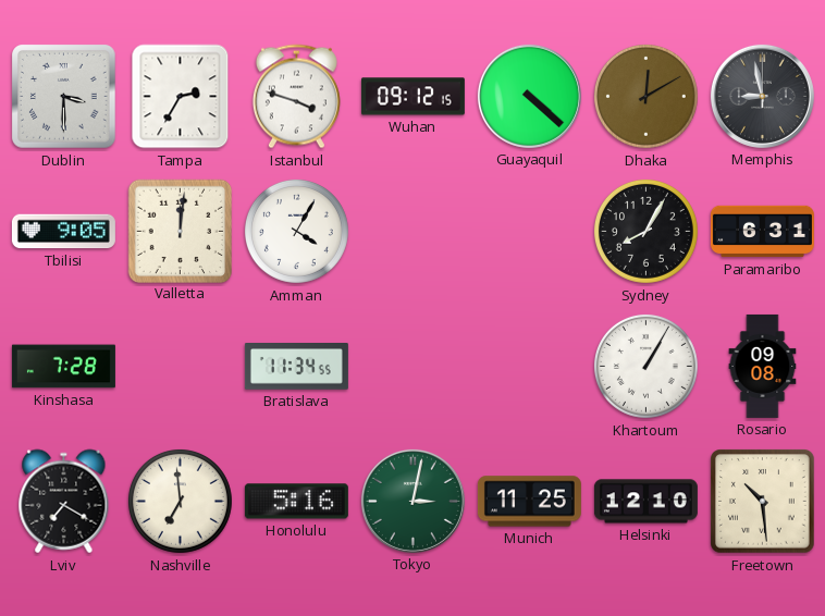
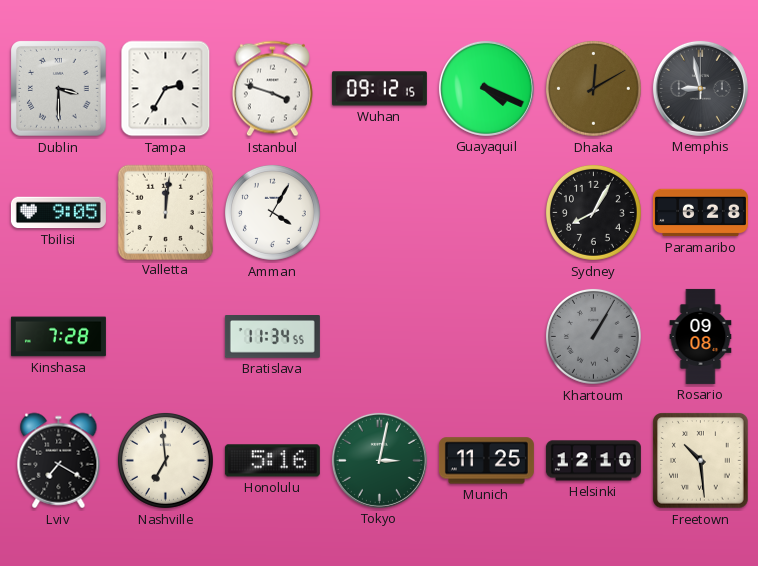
Guayaquil: 4:22 -> 4:19
Paramaribo: 6:31 -> 6:28
Khartoum dial: white -> grey
